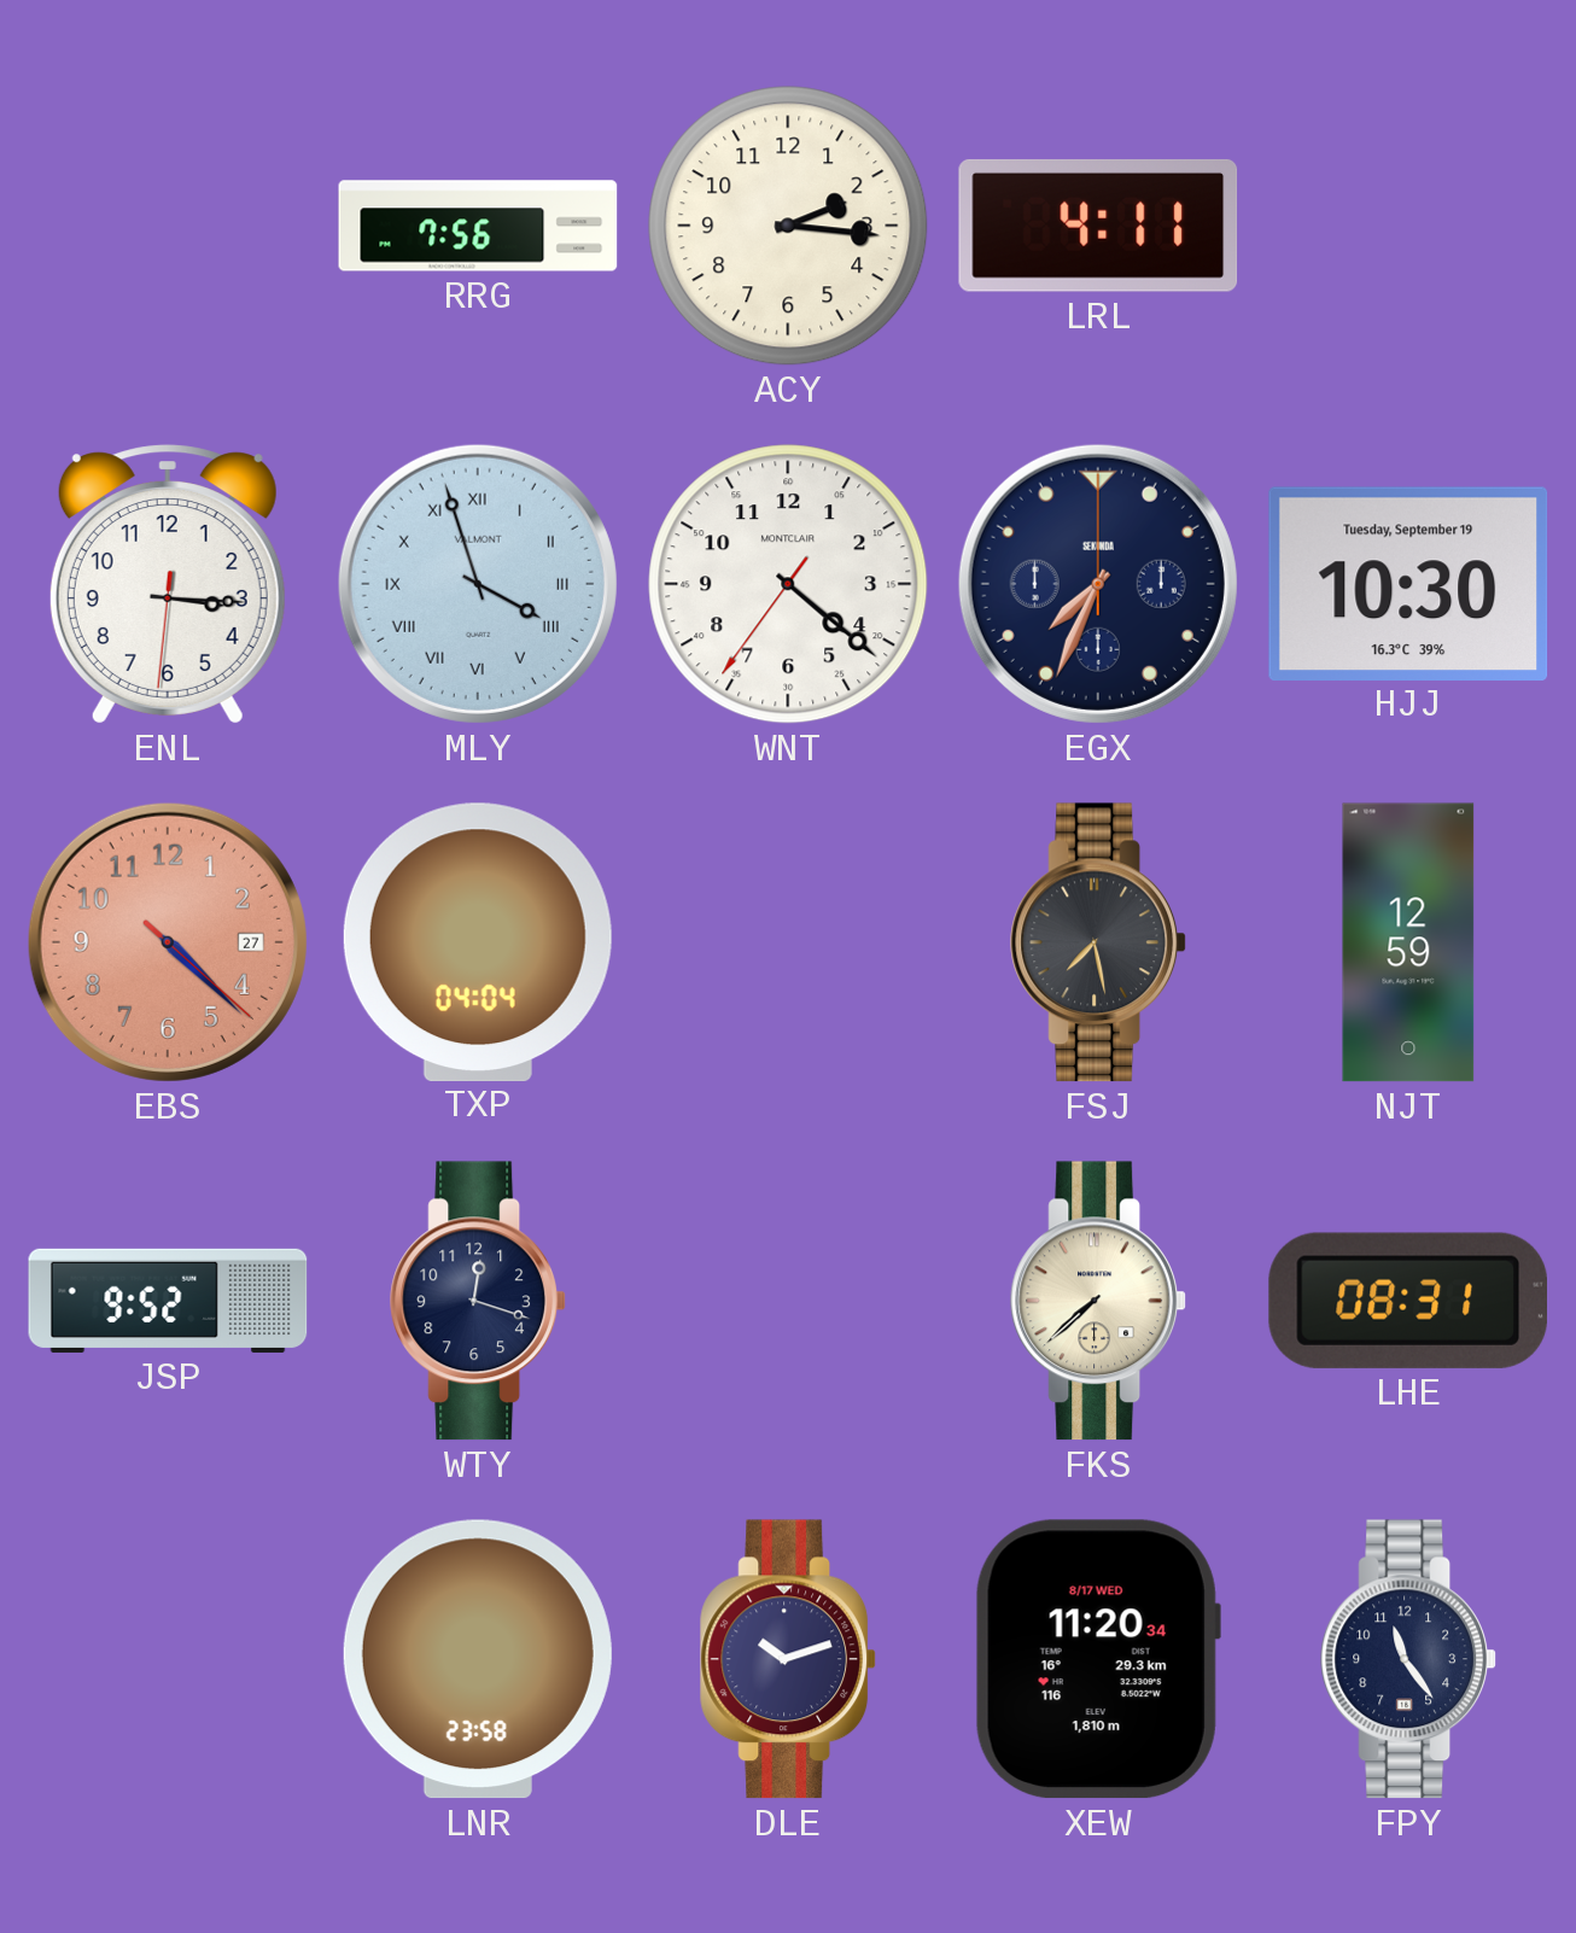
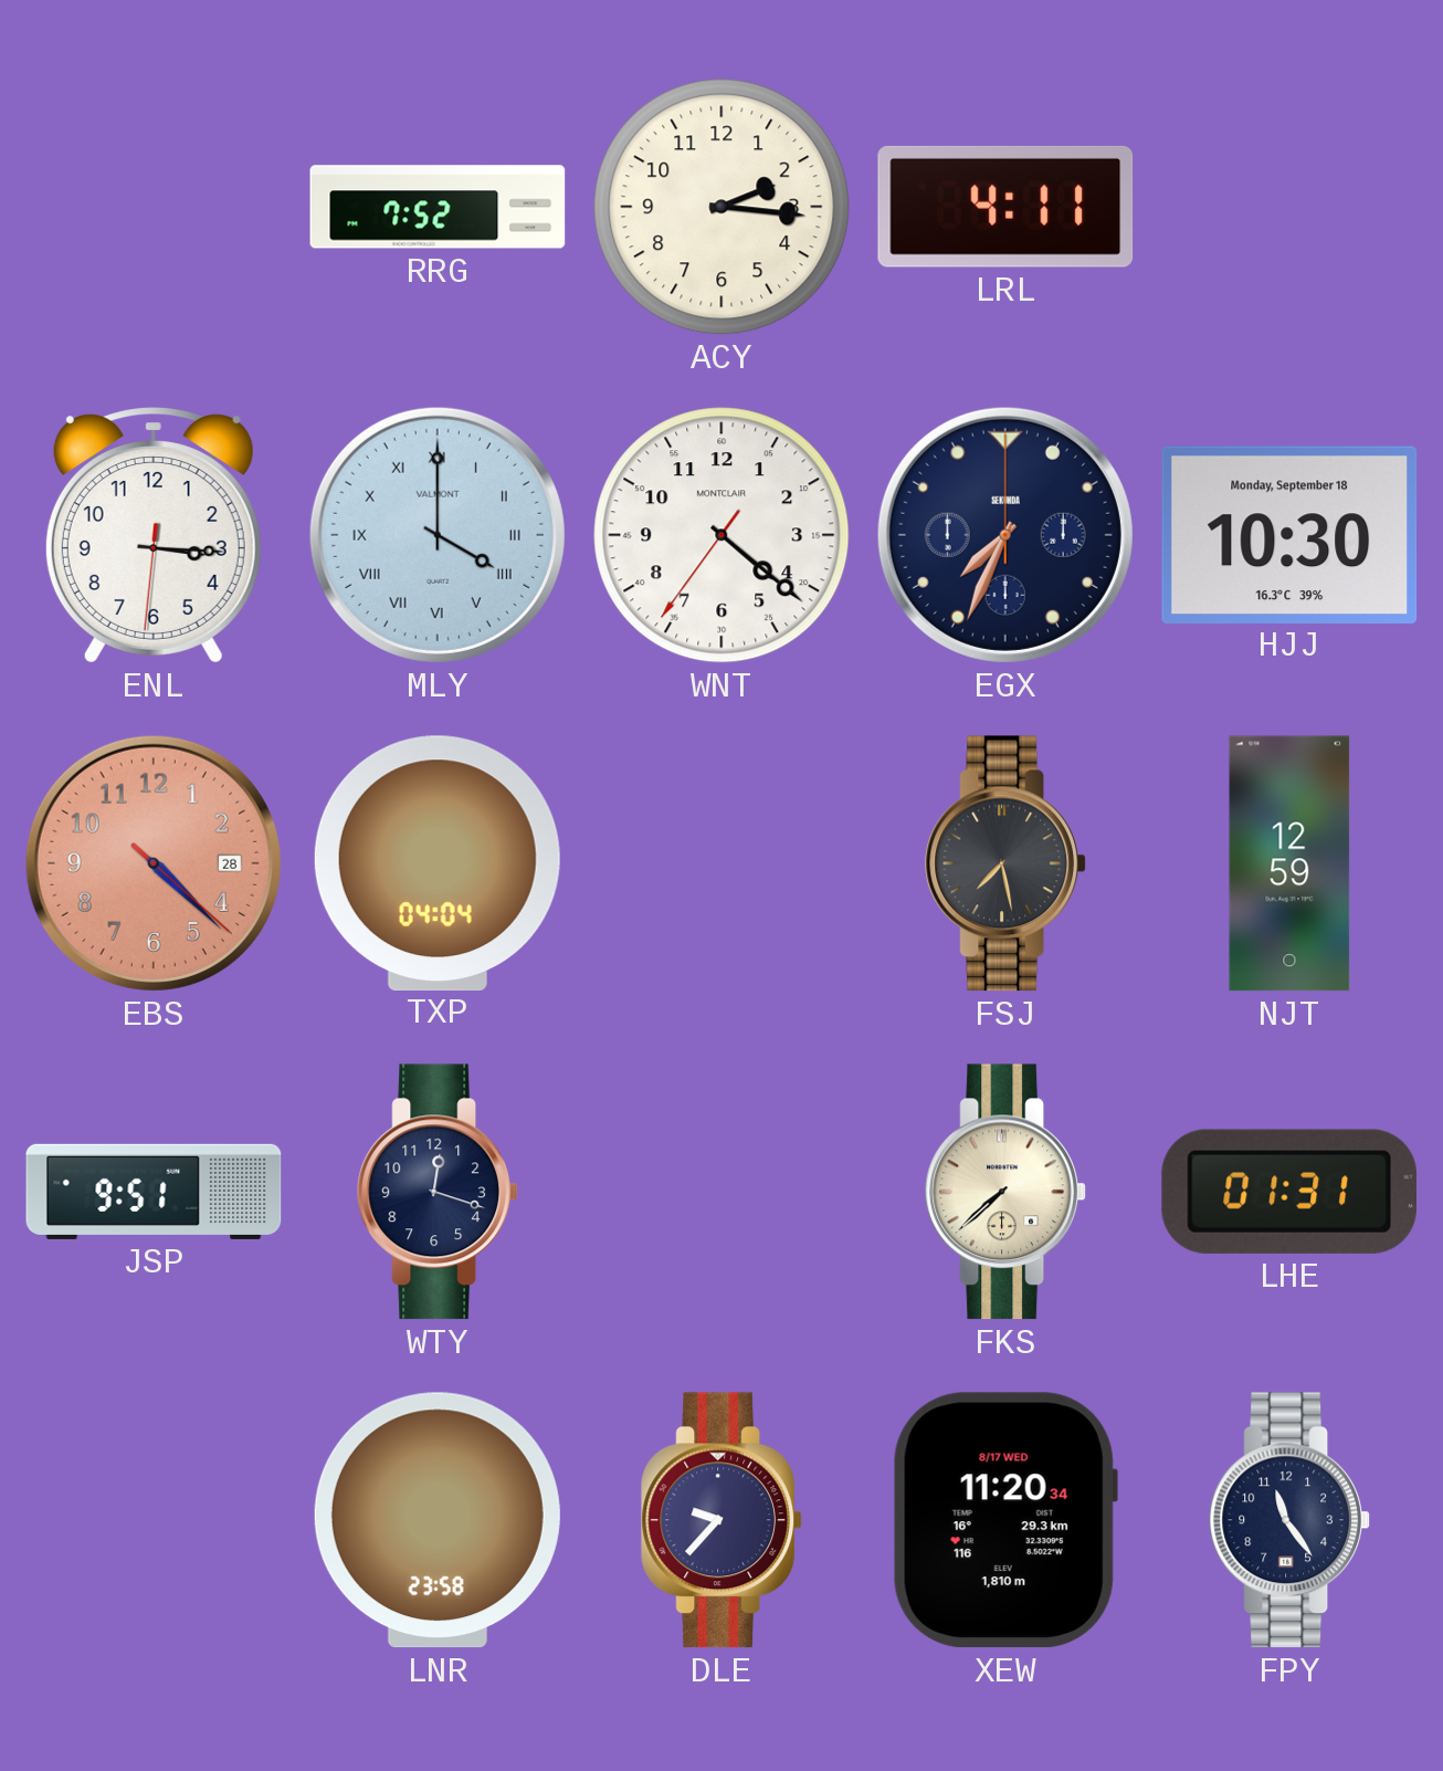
RRG: 7:56 -> 7:52
MLY: 3:57 -> 4:00
HJJ date: Tuesday, September 19 -> Monday, September 18
EBS date: 27 -> 28
JSP: 9:52 -> 9:51
LHE: 08:31 -> 01:31
DLE: 10:12 -> 9:37
